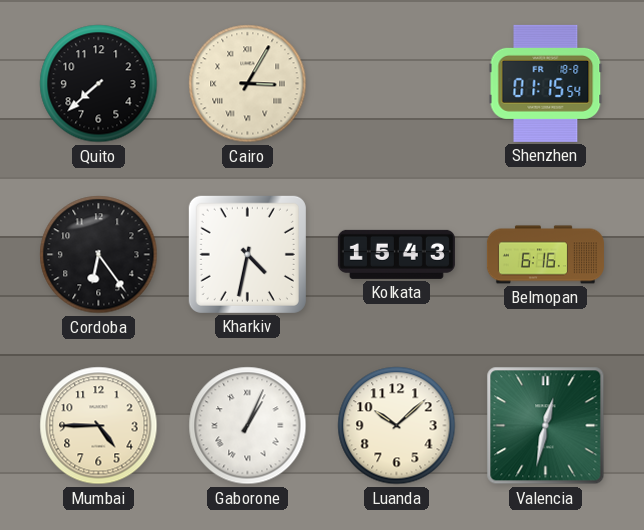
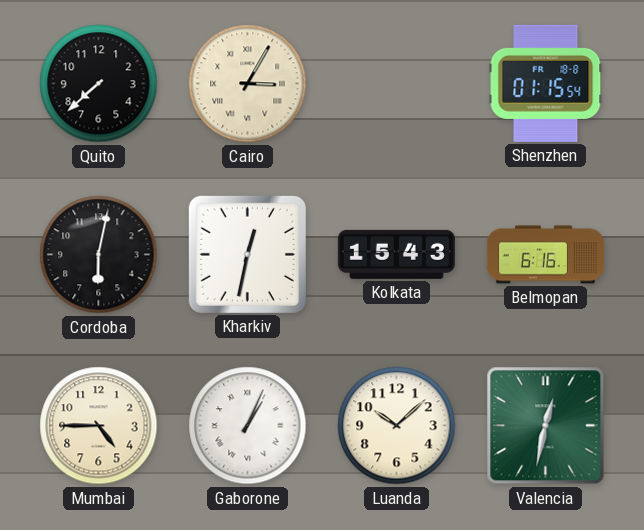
Cordoba: 6:24 -> 6:02
Kharkiv: 4:32 -> 12:32
